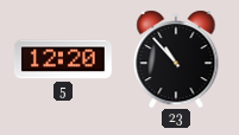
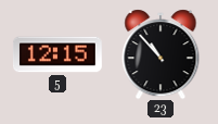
5: 12:20 -> 12:15
